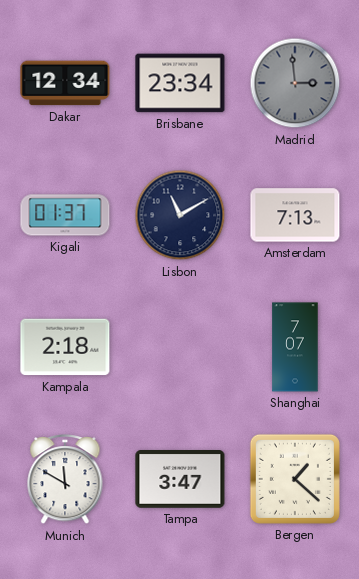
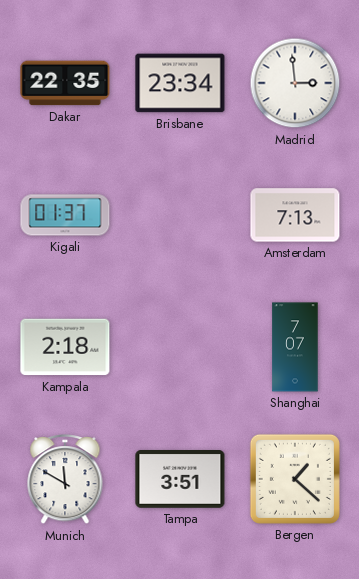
Dakar: 12:34 -> 22:35
Madrid dial: grey -> white
Lisbon: 11:10 -> none
Tampa: 3:47 -> 3:51
